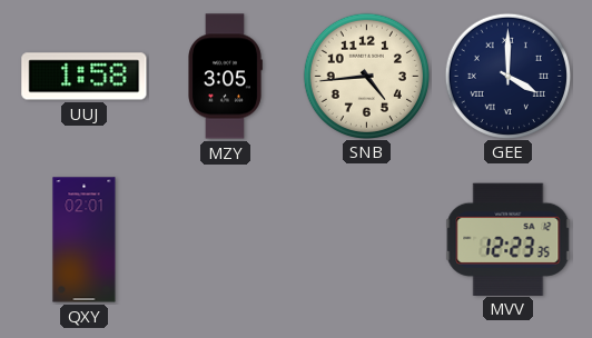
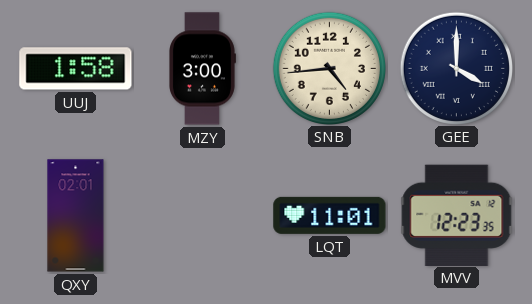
MZY: 3:05 -> 3:00
LQT: none -> 11:01
